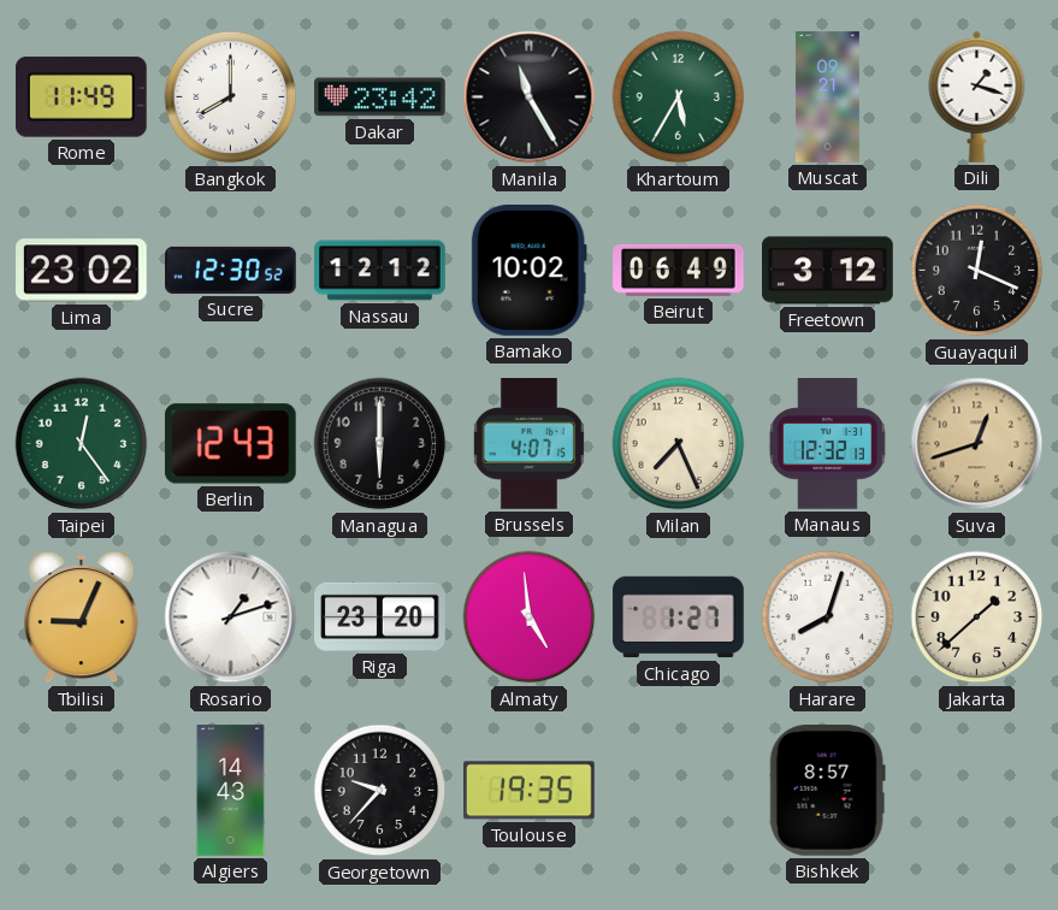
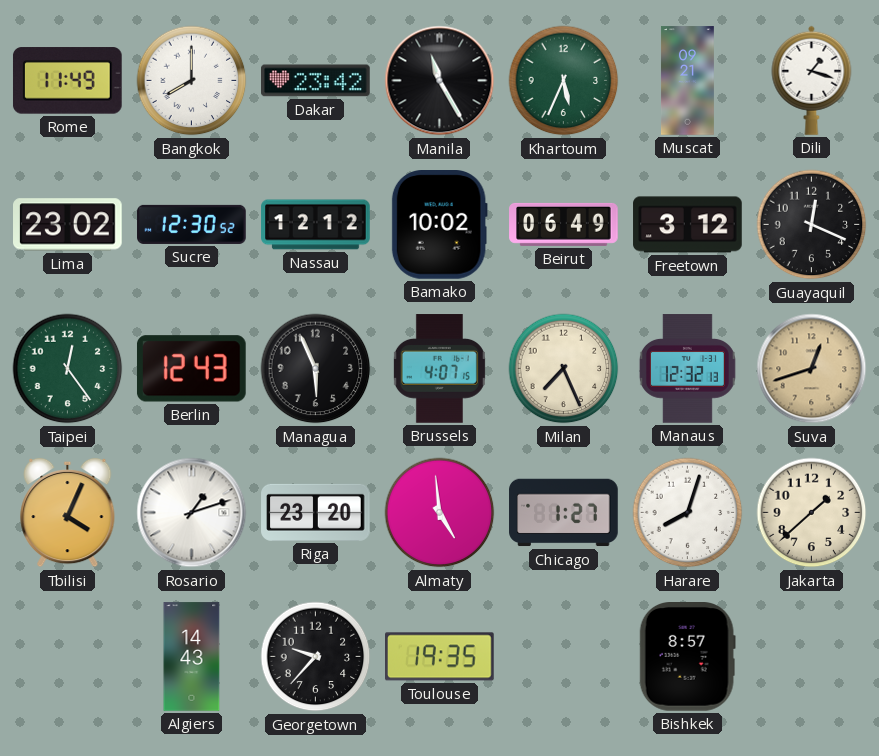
Khartoum: 5:35 -> 5:34
Managua: 6:00 -> 5:56
Tbilisi: 9:04 -> 4:04
